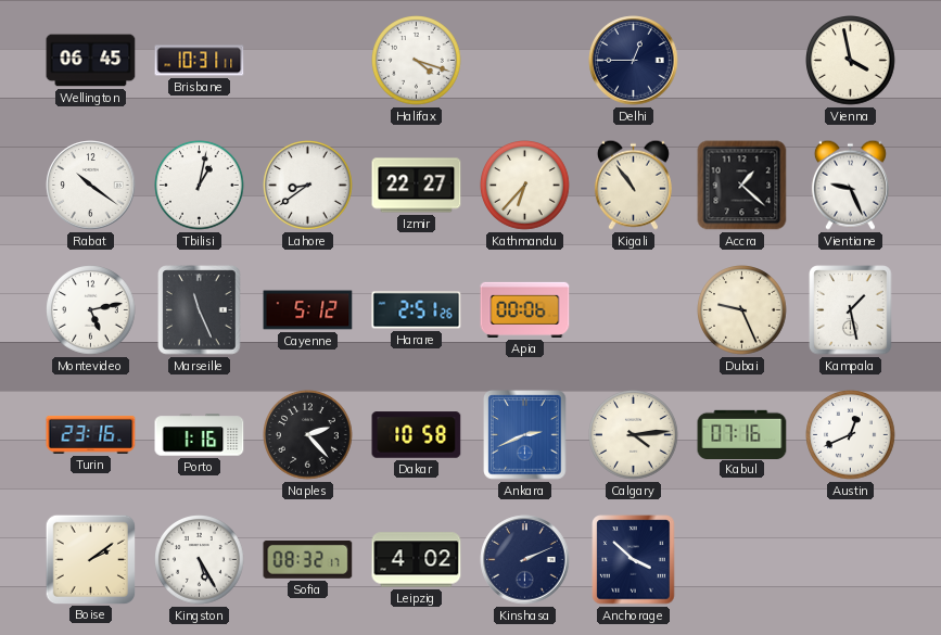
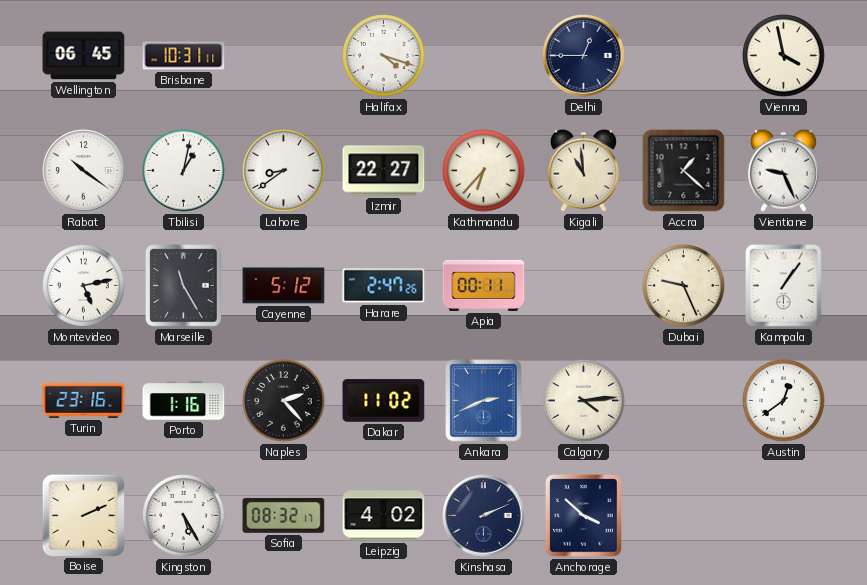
Kigali: 10:54 -> 10:59
Marseille: 11:26 -> 11:25
Harare: 2:51 -> 2:47
Apia: 00:06 -> 00:11
Kampala: 1:28 -> 1:06
Dakar: 10:58 -> 11:02
Kabul: 07:16 -> none
Austin: 12:41 -> 12:39
Boise: 2:09 -> 2:11
